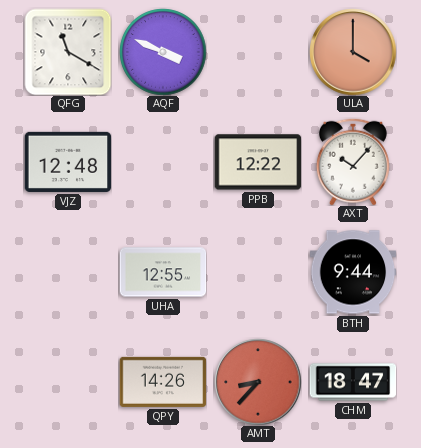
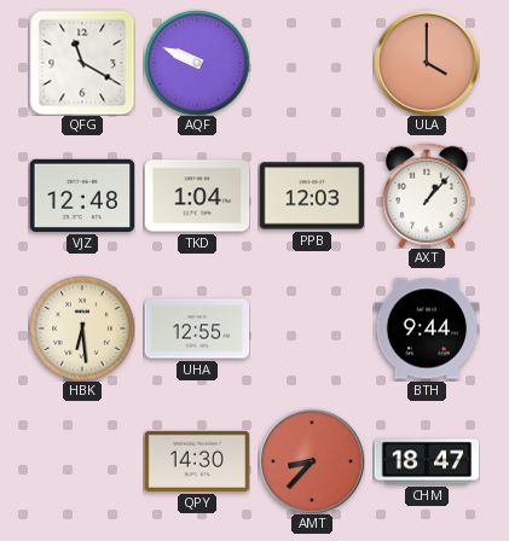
AQF: 3:49 -> 9:49
TKD: none -> 1:04
PPB: 12:22 -> 12:03
AXT: 10:07 -> 1:07
HBK: none -> 6:29
QPY: 14:26 -> 14:30
